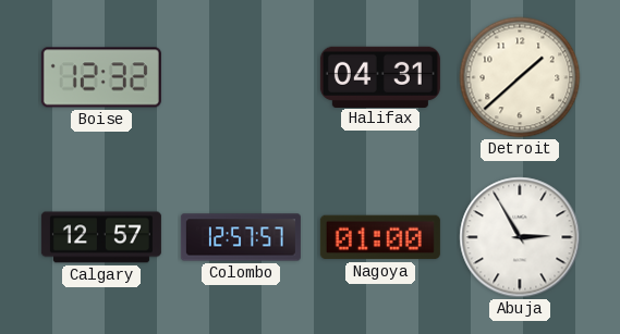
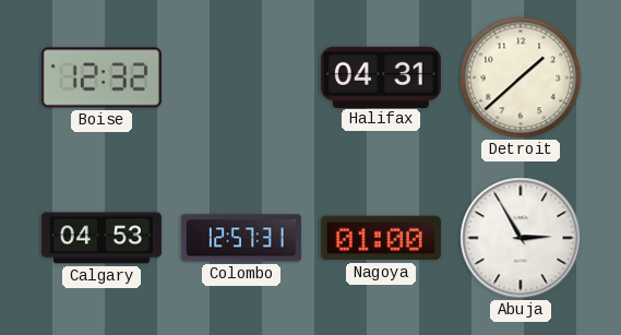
Calgary: 12:57 -> 04:53
Colombo: 12:57:57 -> 12:57:31
